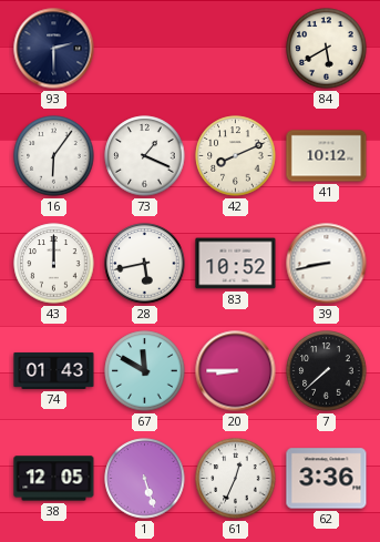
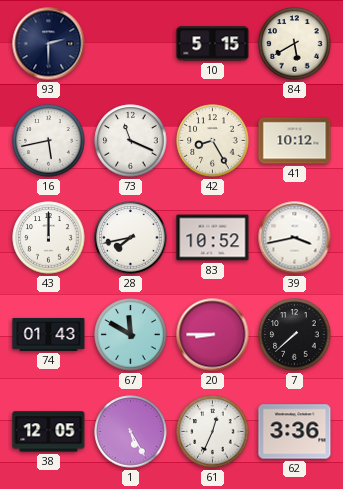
10: none -> 5:15
16: 6:06 -> 5:43
73: 1:19 -> 11:19
42: 8:11 -> 8:25
28: 5:43 -> 7:43
39: 8:43 -> 3:43
1: 5:27 -> 5:25
